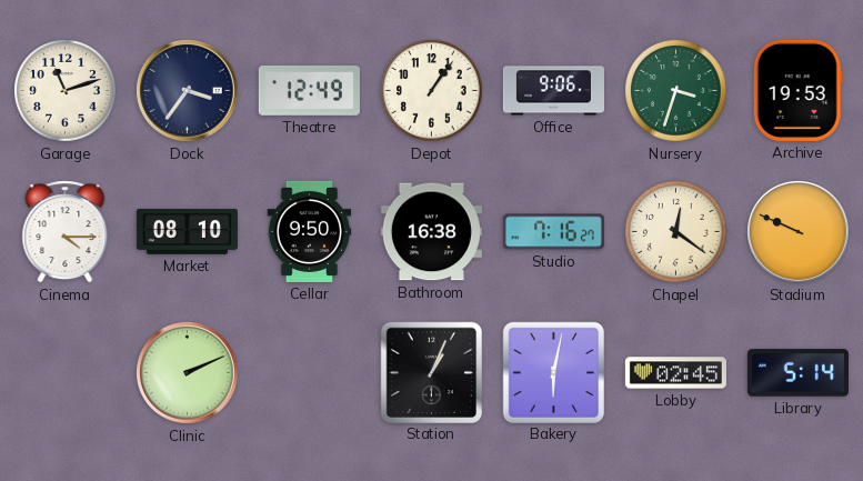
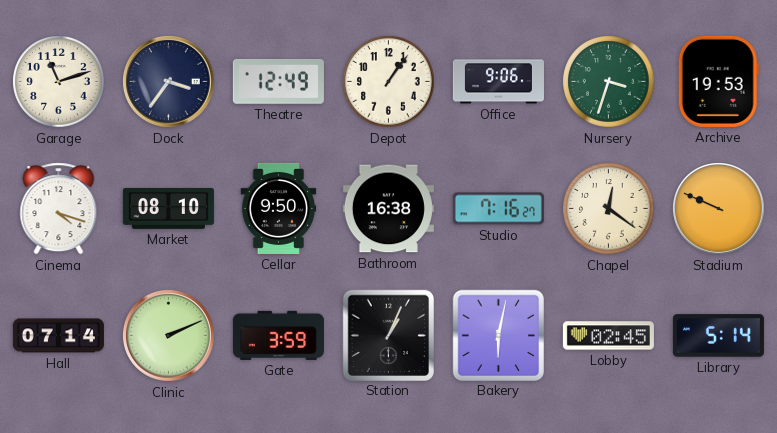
Cinema: 4:15 -> 4:18
Hall: none -> 07:14
Gate: none -> 3:59
